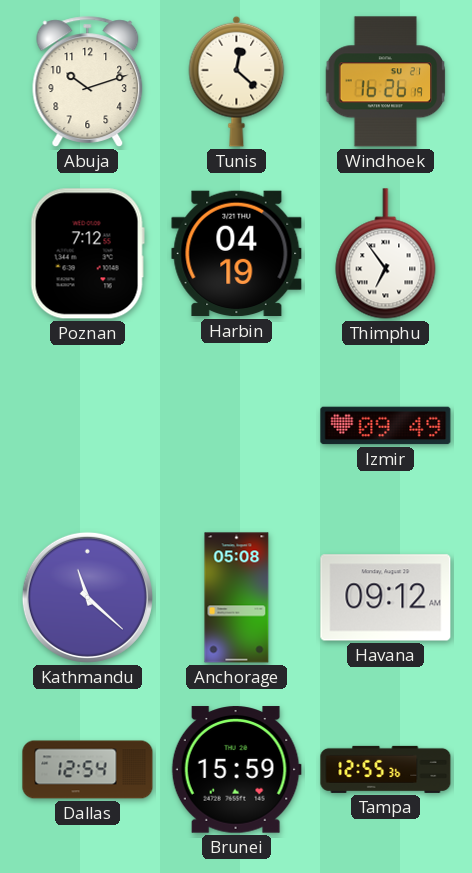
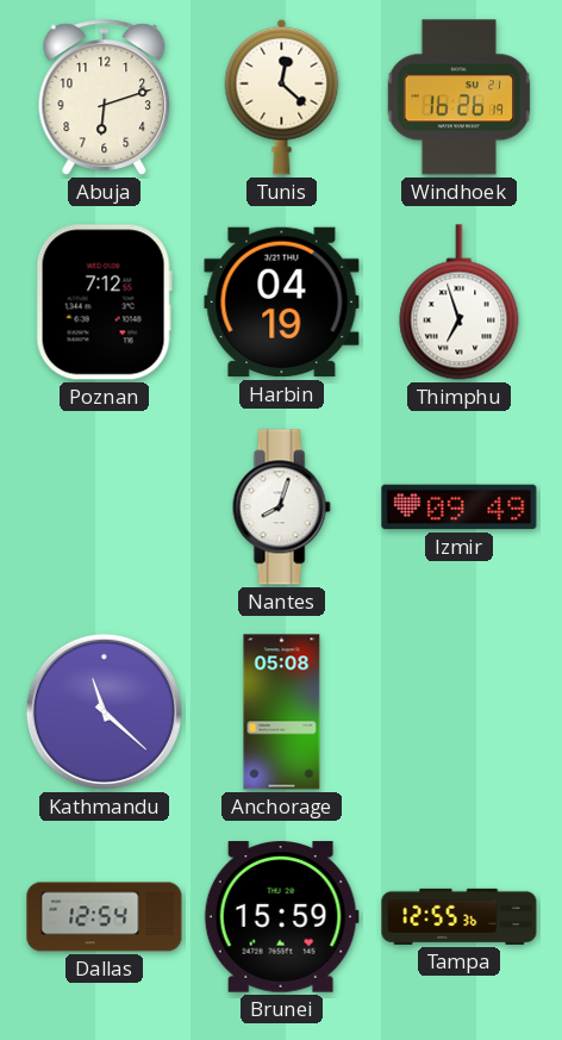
Abuja: 10:12 -> 6:12
Thimphu: 6:54 -> 6:57
Nantes: none -> 8:03
Havana: 09:12 -> none
